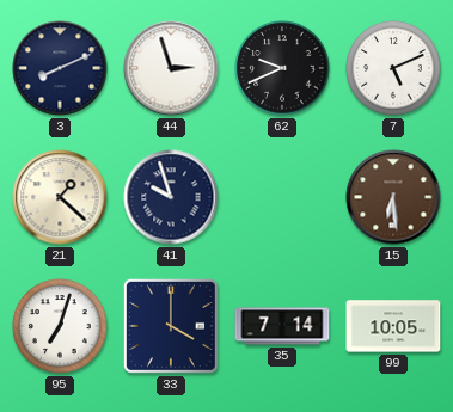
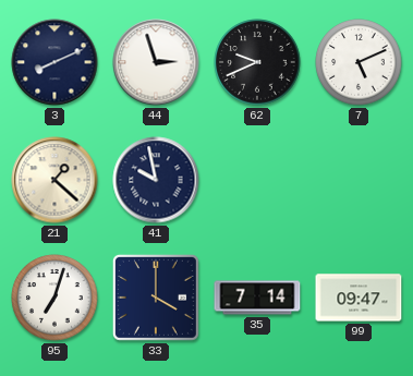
41: 9:57 -> 9:58
15: 6:29 -> none
99: 10:05 -> 09:47
